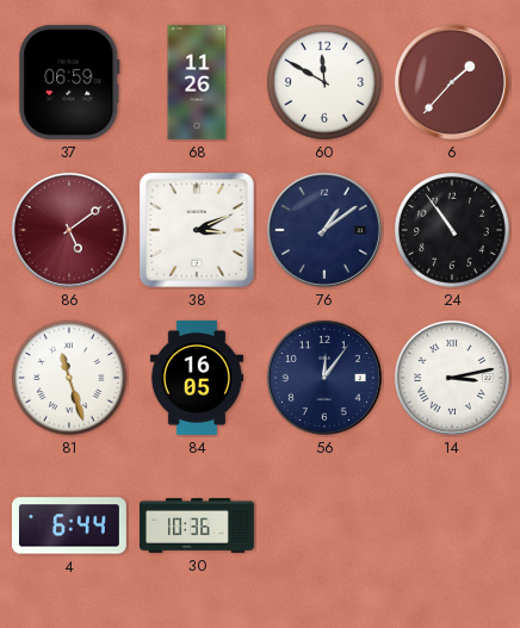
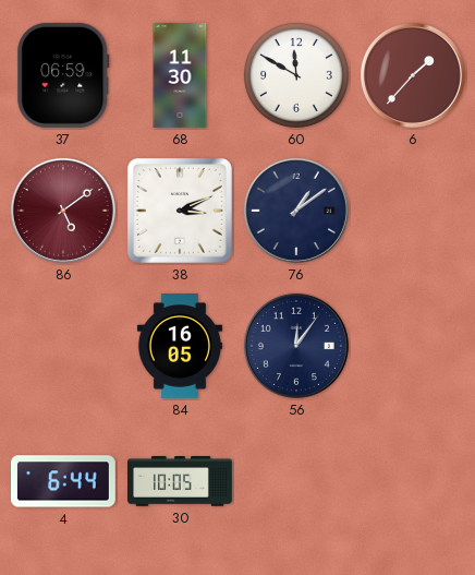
68: 11:26 -> 11:30
24: 10:54 -> none
81: 11:27 -> none
14: 3:13 -> none
30: 10:36 -> 10:05
